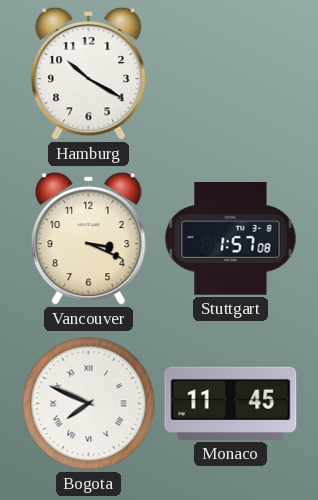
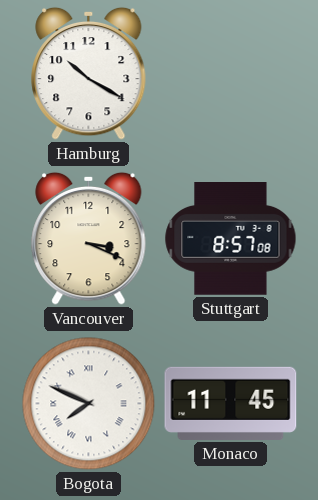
Stuttgart: 1:57 -> 8:57
